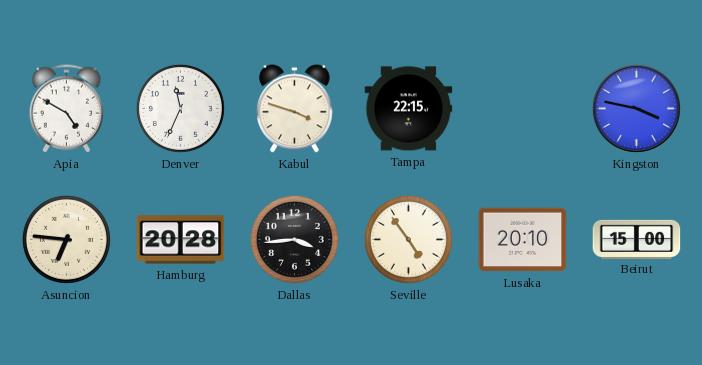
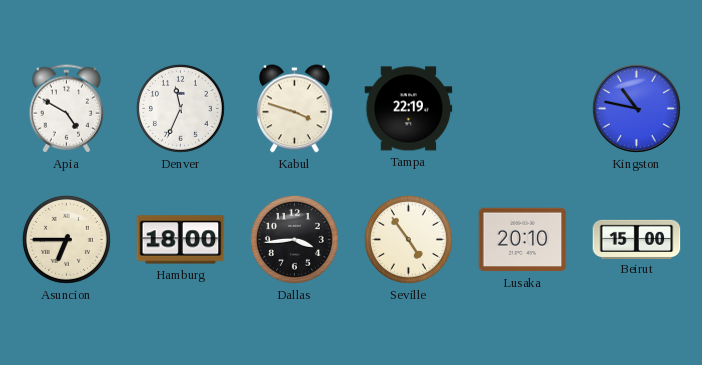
Tampa: 22:15 -> 22:19
Kingston: 3:47 -> 10:47
Asuncion: 6:46 -> 6:45
Hamburg: 20:28 -> 18:00
